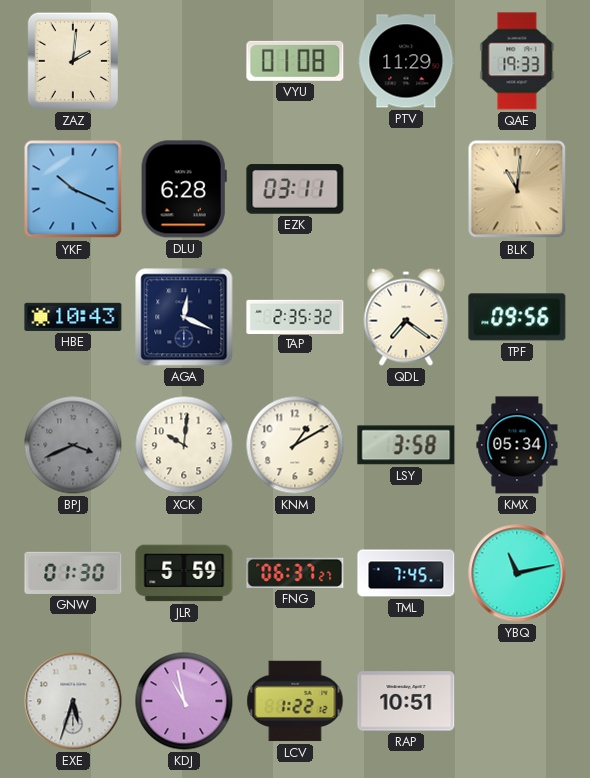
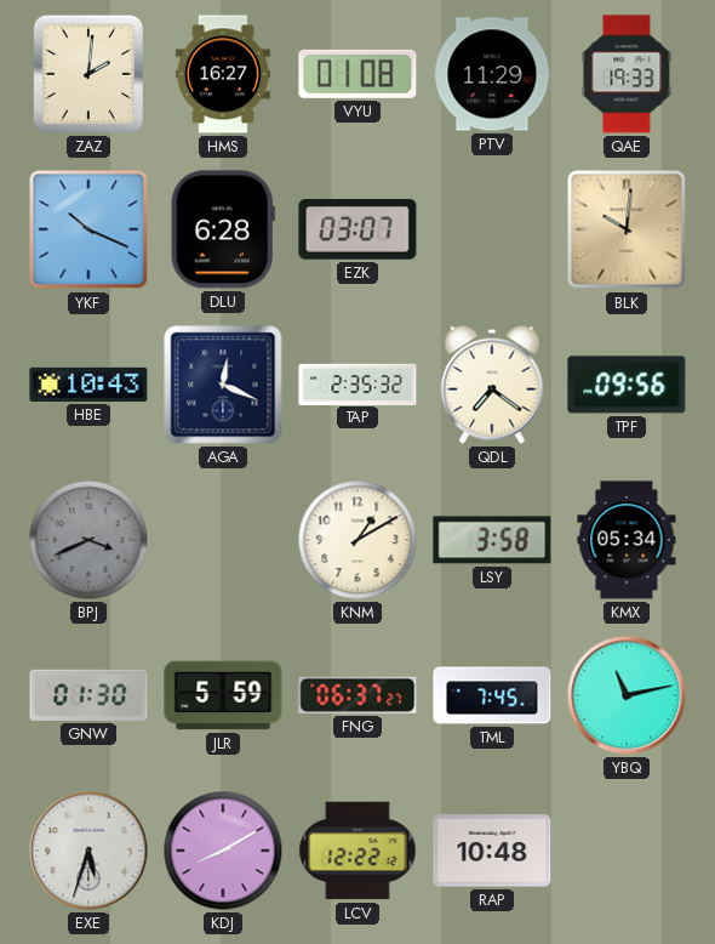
HMS: none -> 16:27
EZK: 03:11 -> 03:07
BLK: 11:01 -> 10:01
XCK: 10:01 -> none
KDJ: 10:58 -> 8:10
LCV: 1:22 -> 12:22
RAP: 10:51 -> 10:48
